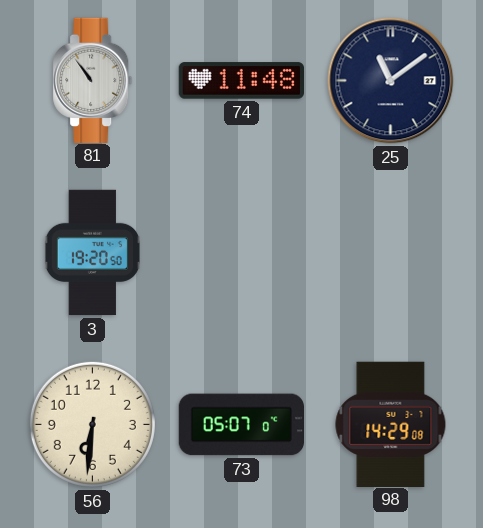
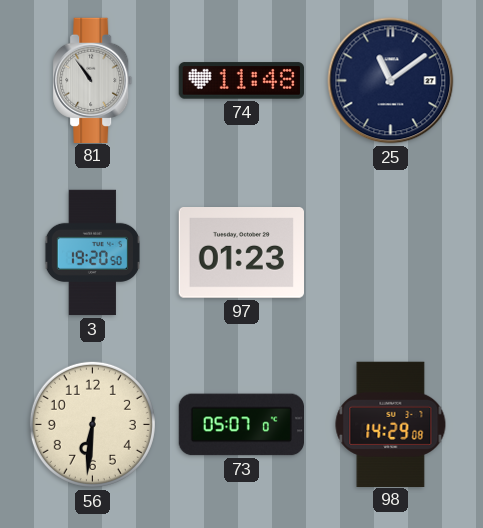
97: none -> 01:23
